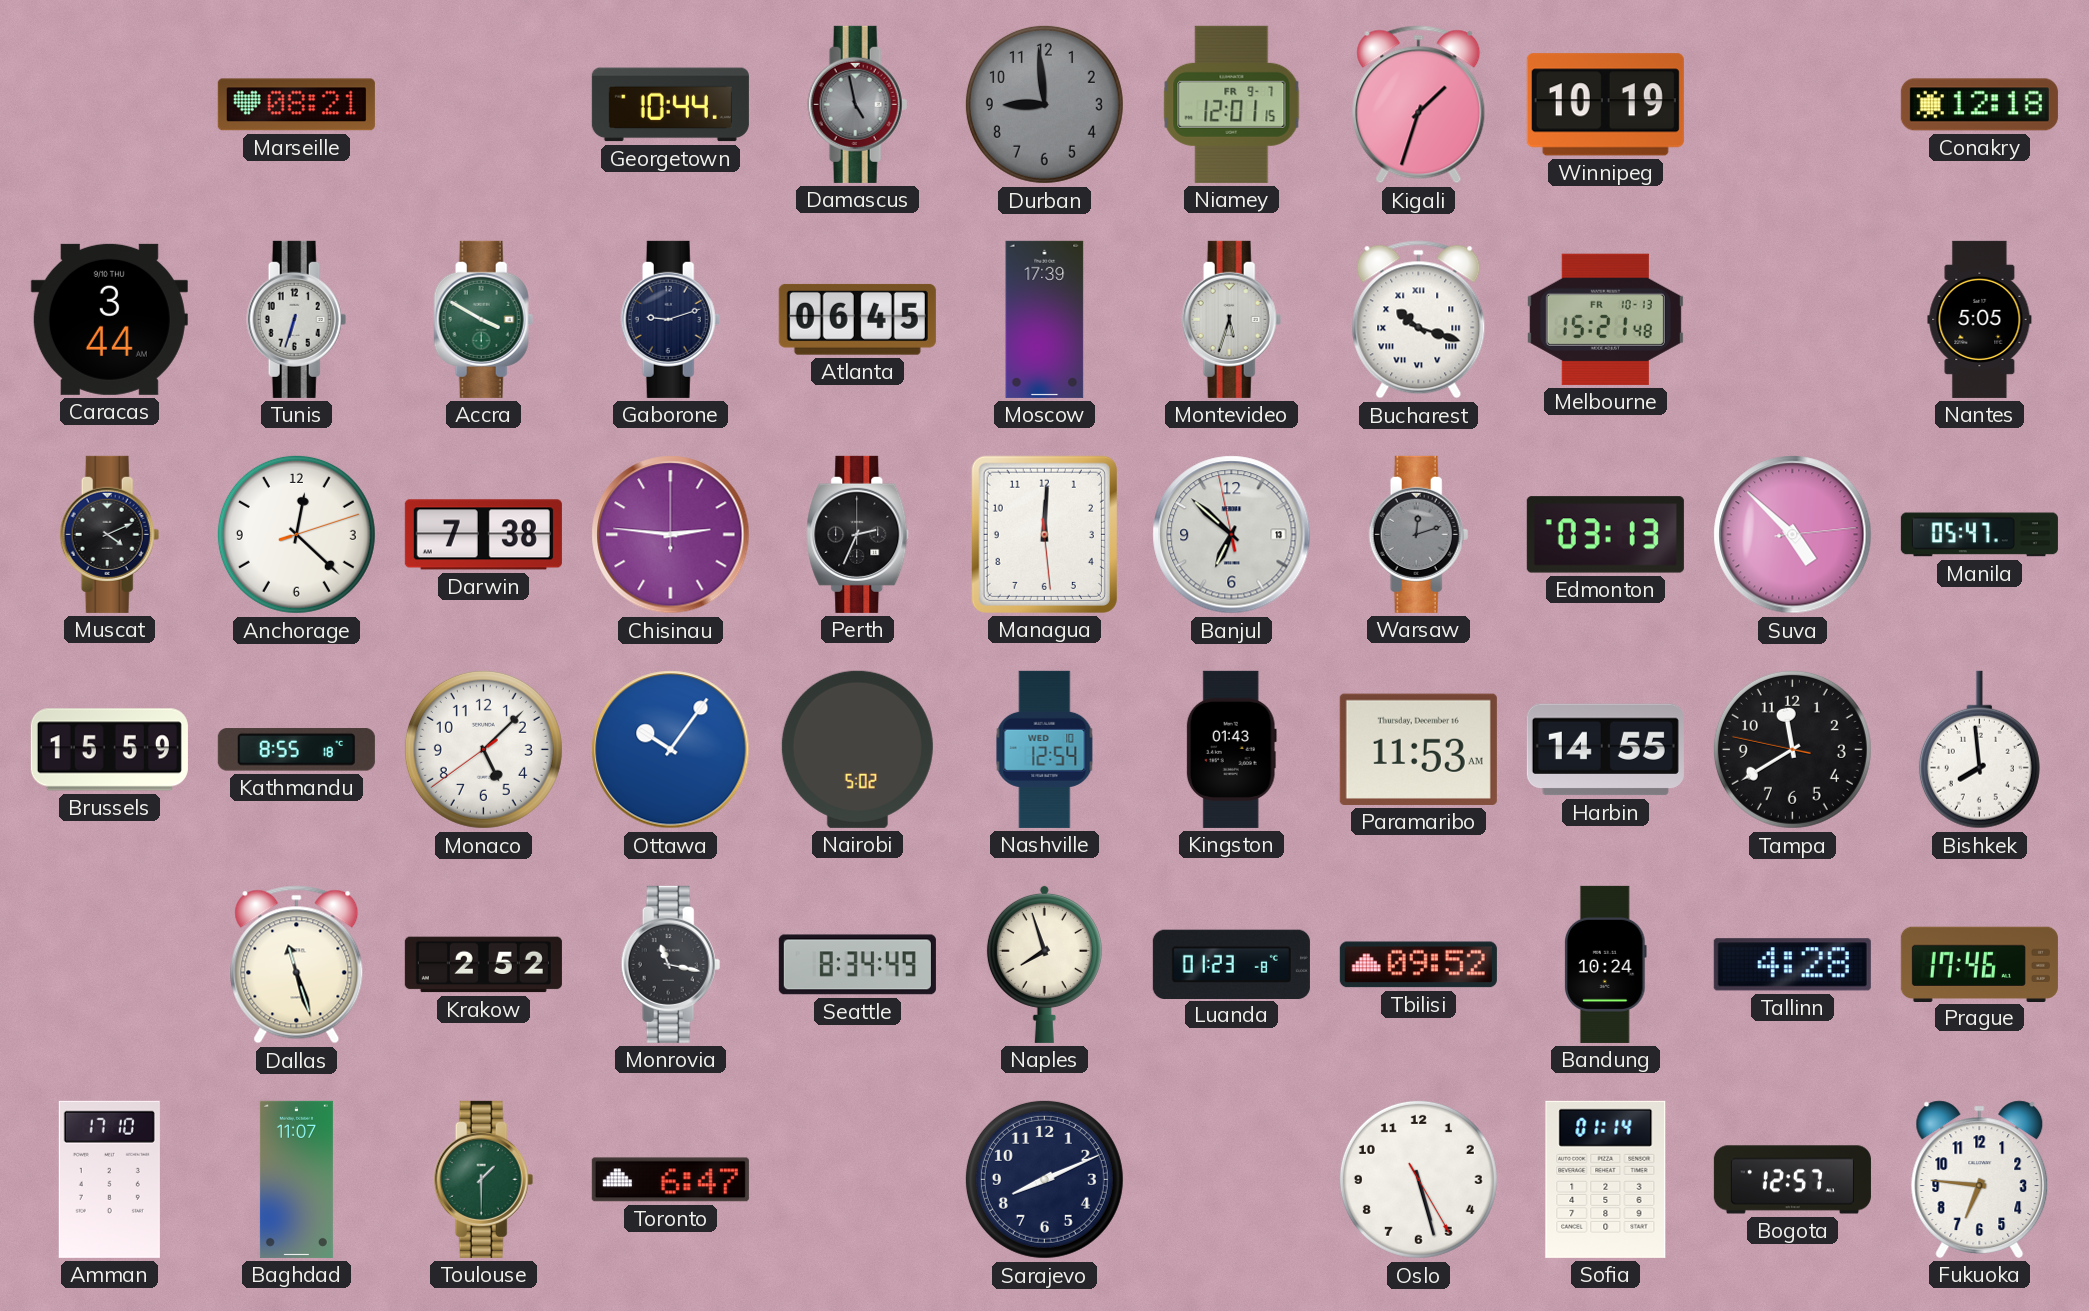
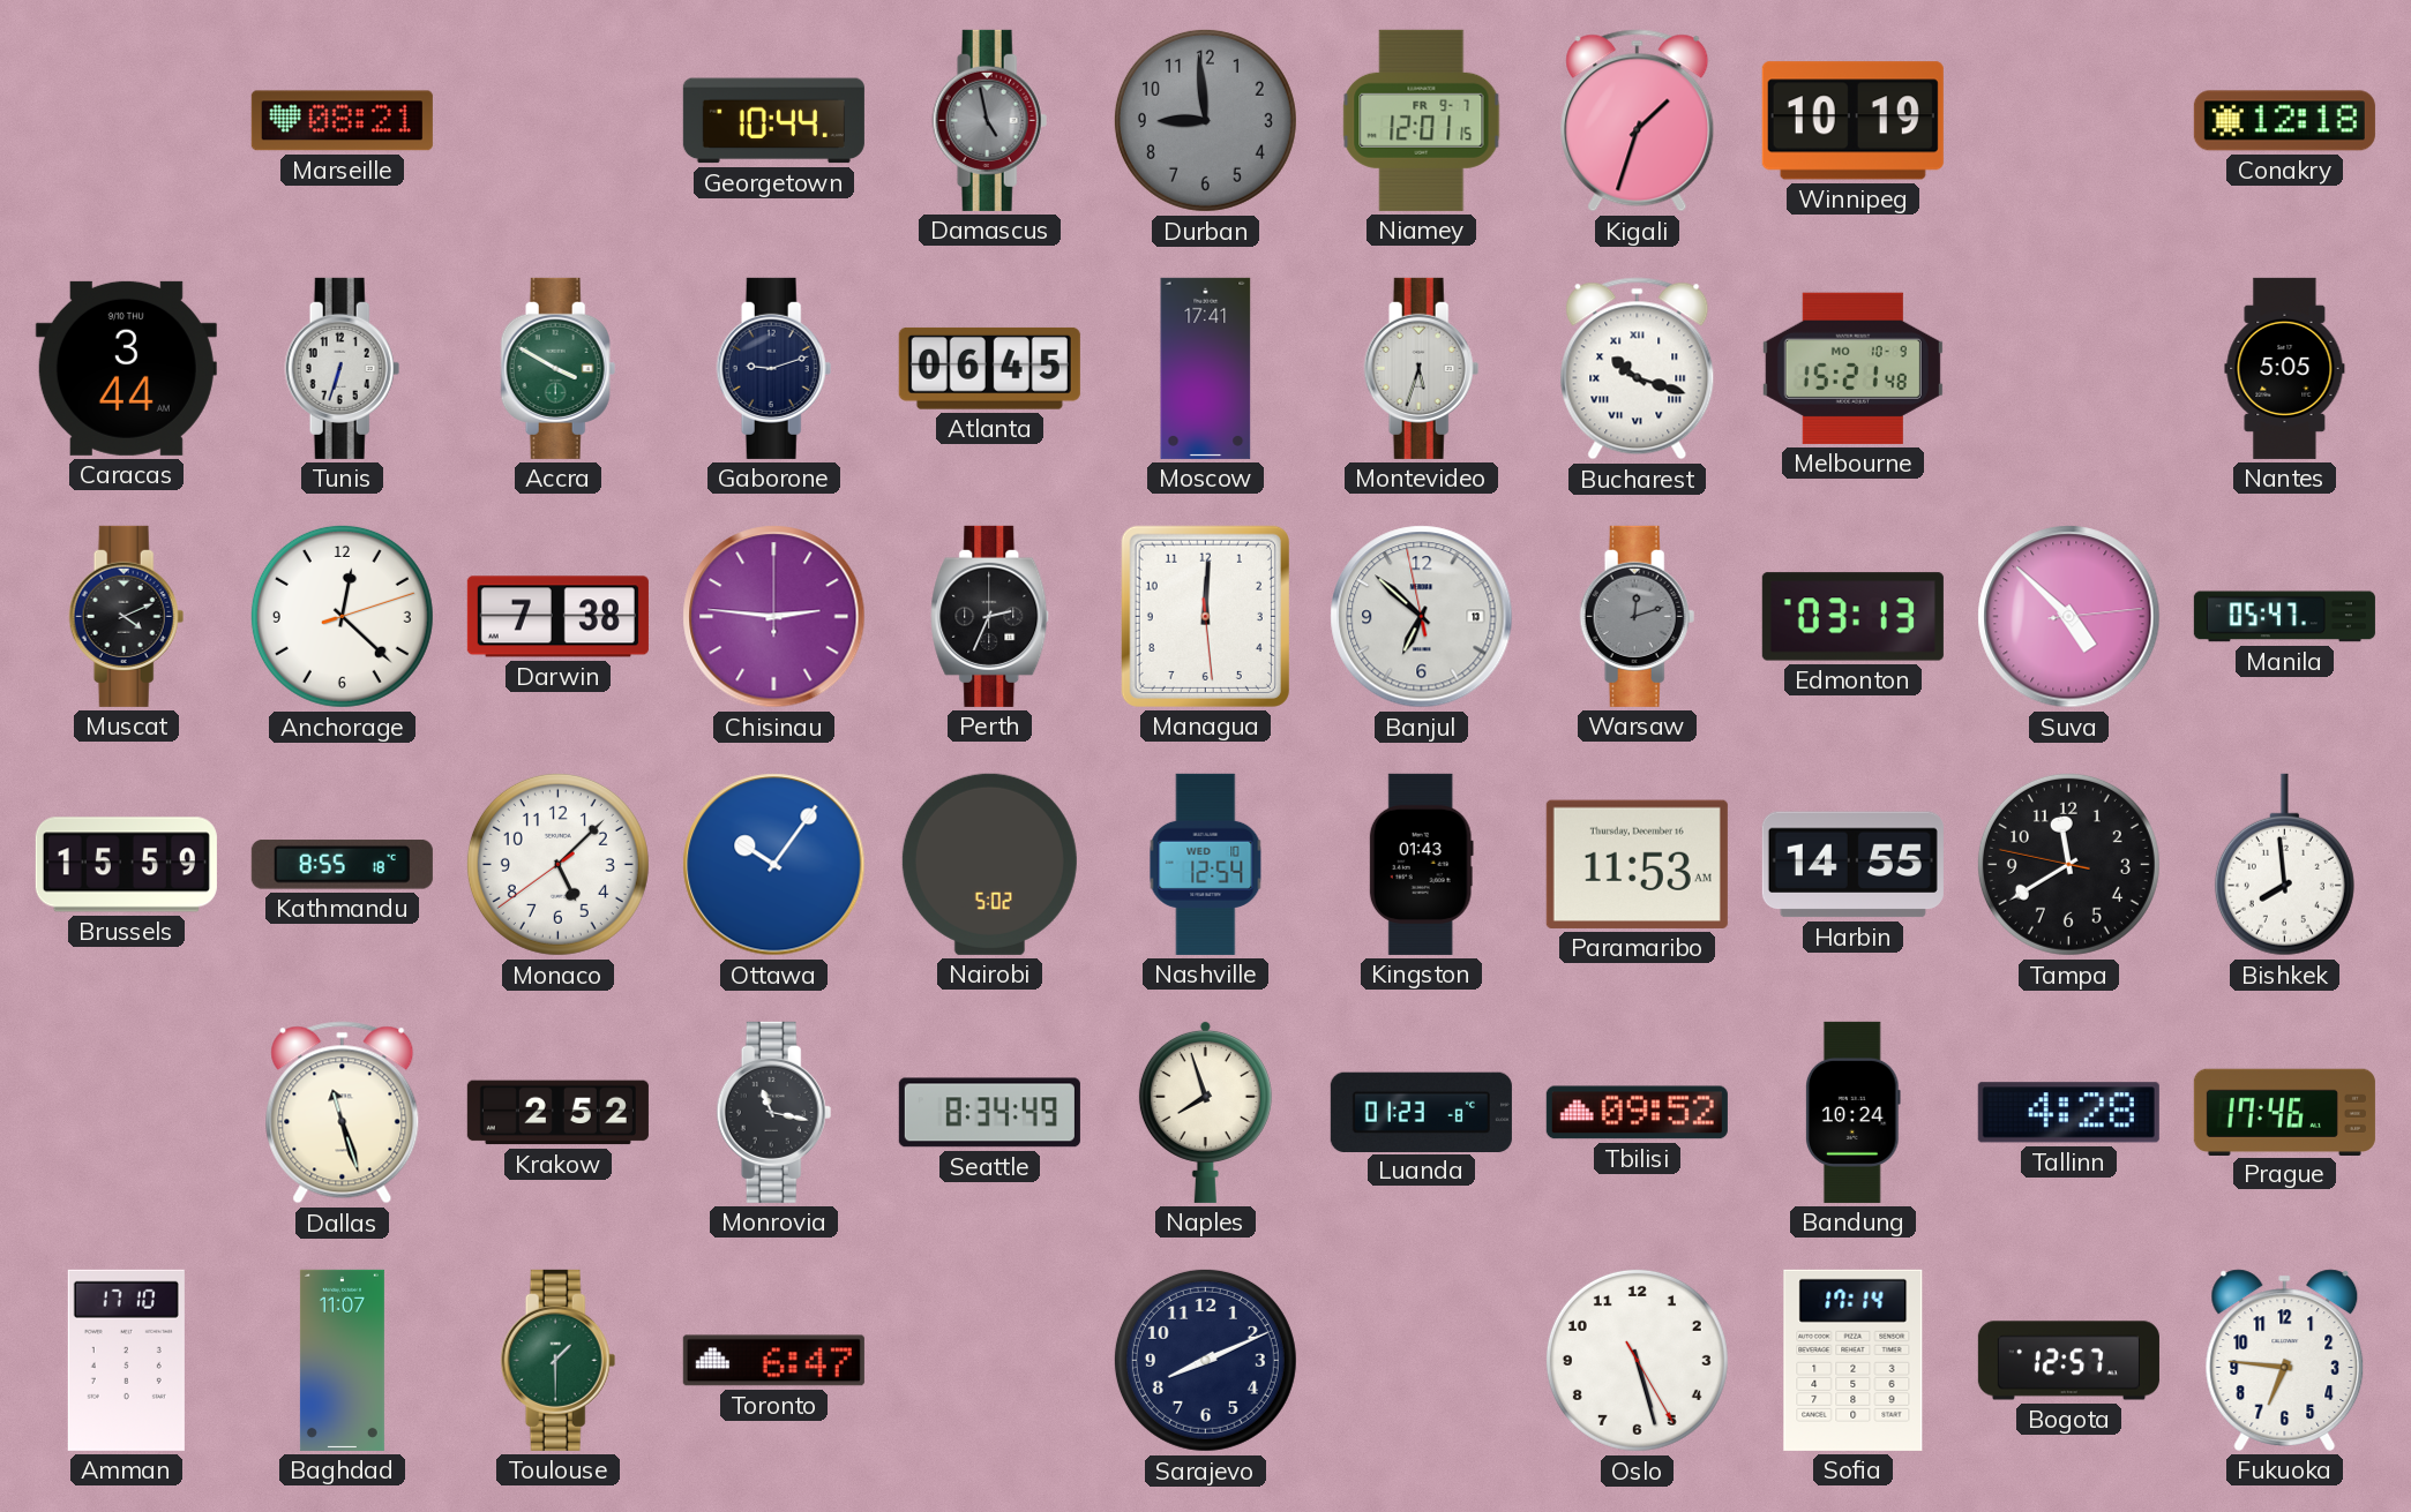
Moscow: 17:39 -> 17:41
Melbourne date: FR 10-13 -> MO 10-9
Sofia: 01:14 -> 17:14
